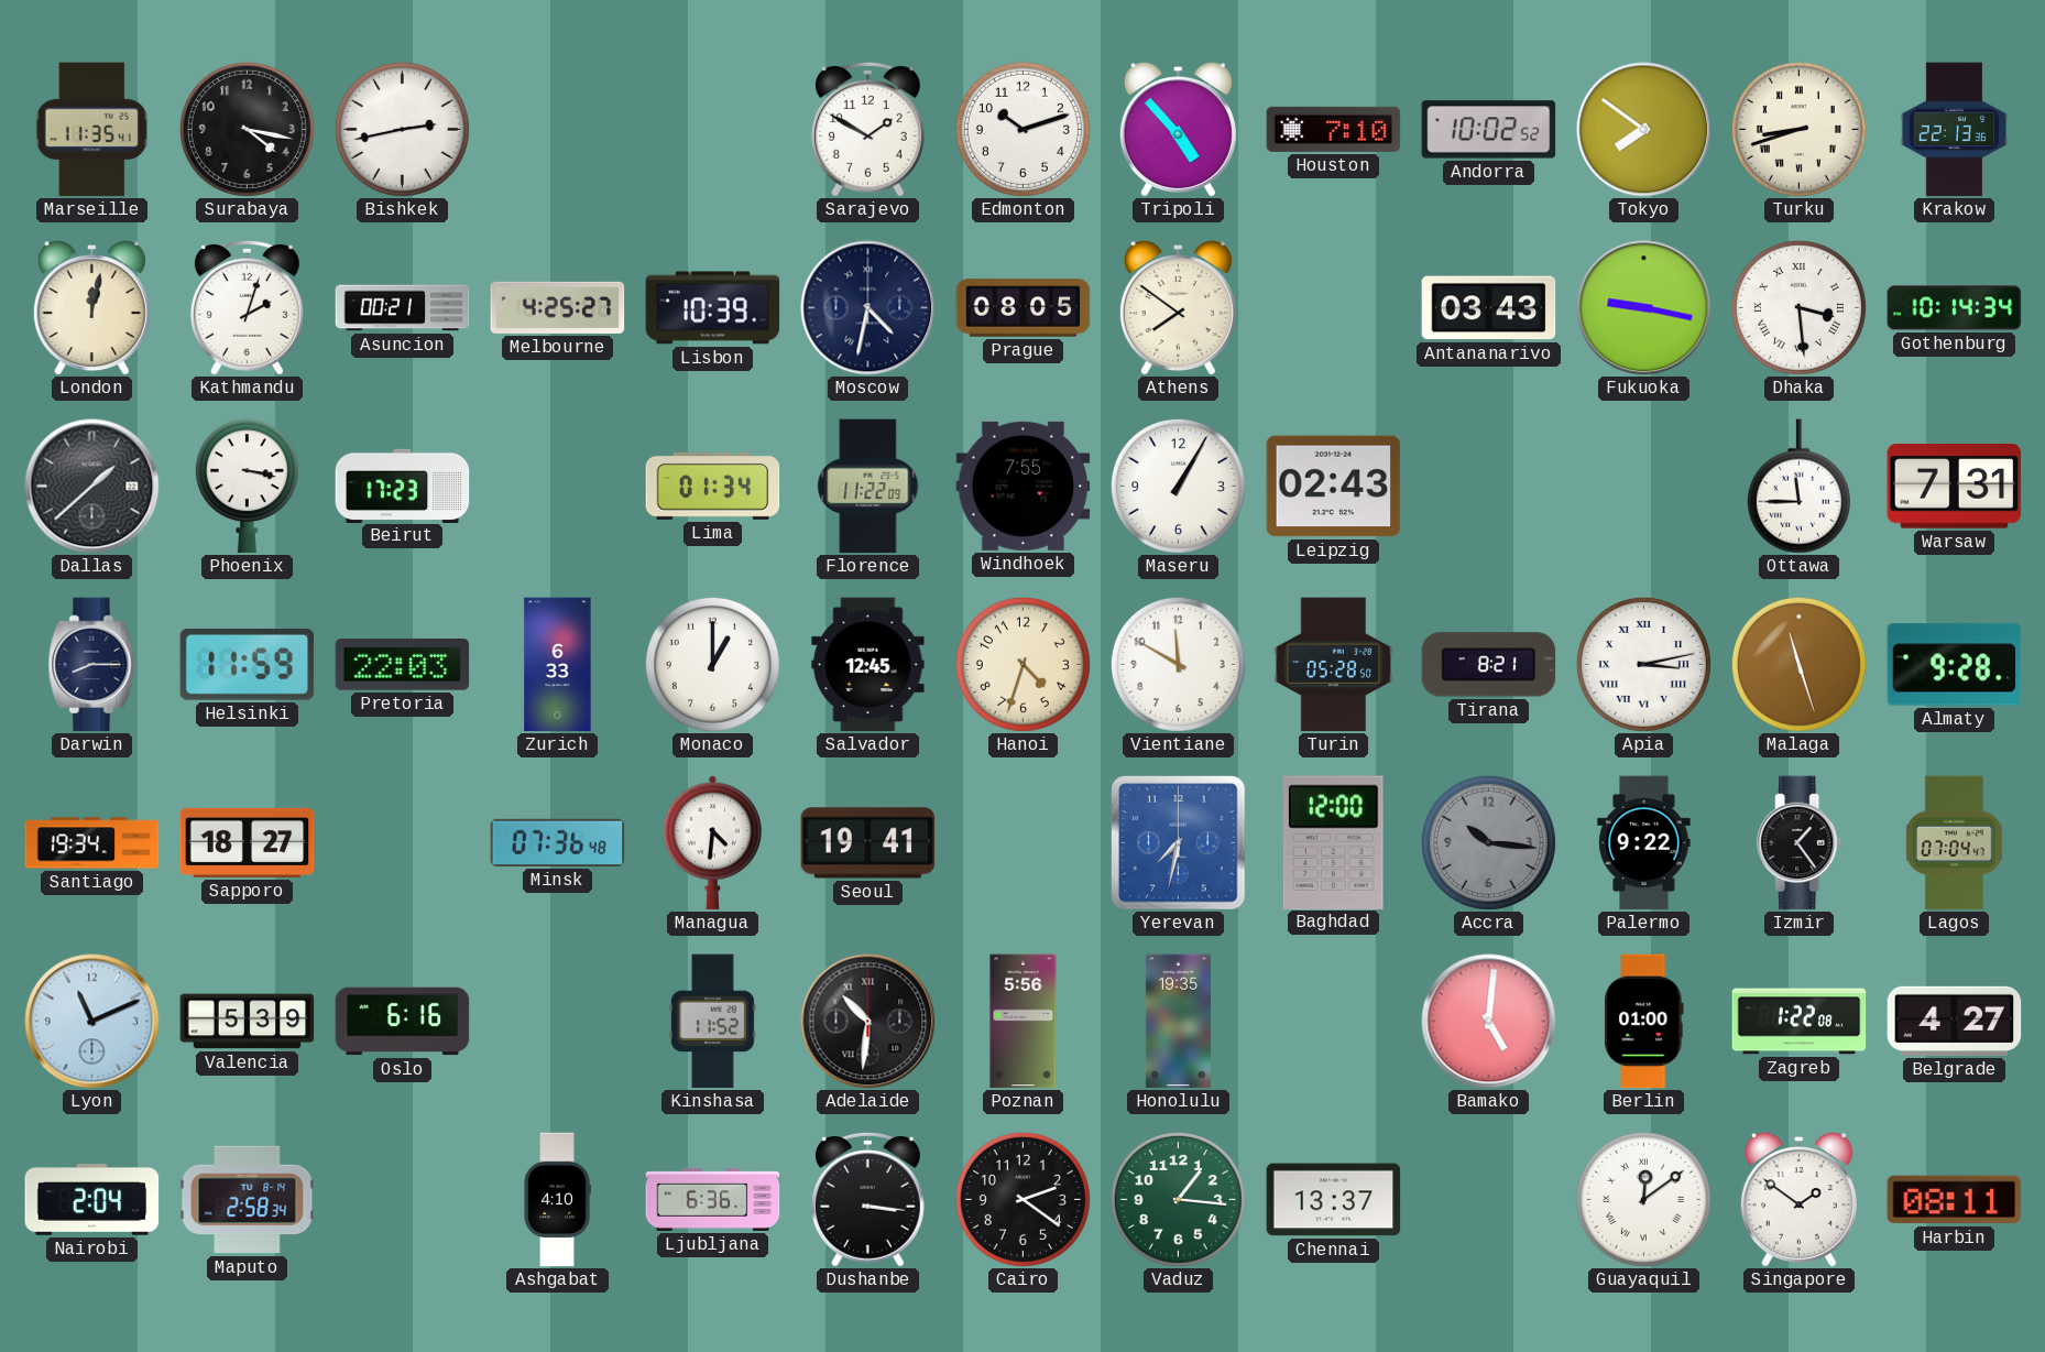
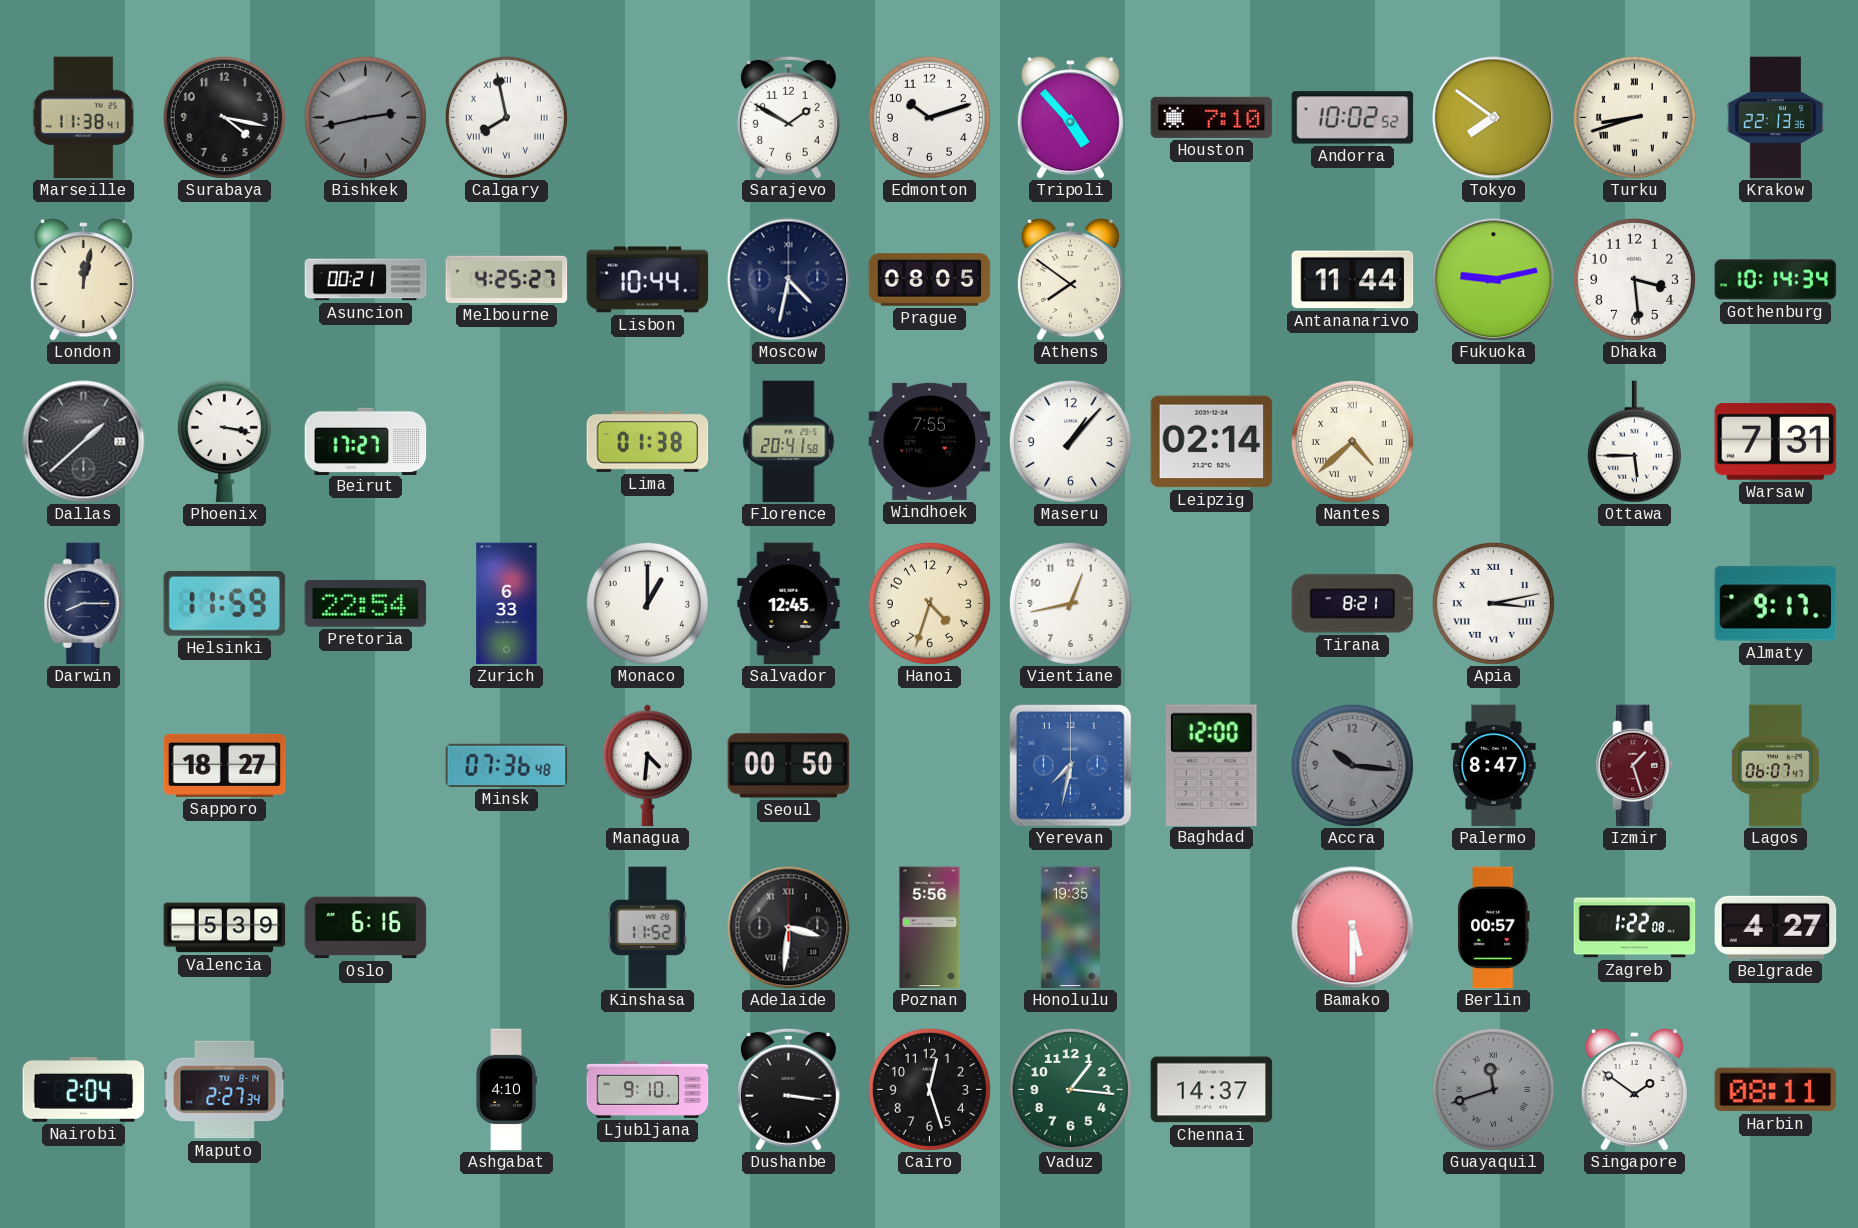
Marseille: 11:35 -> 11:38
Bishkek dial: white -> grey
Calgary: none -> 7:58
Kathmandu: 2:03 -> none
Lisbon: 10:39 -> 10:44
Antananarivo: 03:43 -> 11:44
Fukuoka: 9:17 -> 9:13
Dhaka numerals: Roman -> Arabic
Beirut: 17:23 -> 17:27
Lima: 01:34 -> 01:38
Florence: 11:22 -> 20:41
Maseru: 1:05 -> 1:07
Leipzig: 02:43 -> 02:14
Nantes: none -> 4:38
Ottawa: 11:45 -> 5:45
Pretoria: 22:03 -> 22:54
Vientiane: 11:50 -> 12:43
Turin: 05:28 -> none
Malaga: 11:27 -> none
Almaty: 9:28 -> 9:17
Santiago: 19:34 -> none
Seoul: 19:41 -> 00:50
Palermo: 9:22 -> 8:47
Izmir: 1:24 -> 1:27
Izmir dial: black -> burgundy
Lagos: 07:04 -> 06:07
Lyon: 11:11 -> none
Adelaide: 10:31 -> 3:31
Bamako: 5:01 -> 5:30
Berlin: 01:00 -> 00:57
Maputo: 2:58 -> 2:27
Ljubljana: 6:36 -> 9:10
Cairo: 2:21 -> 12:27
Chennai: 13:37 -> 14:37
Guayaquil: 12:09 -> 11:42
Guayaquil dial: white -> grey
